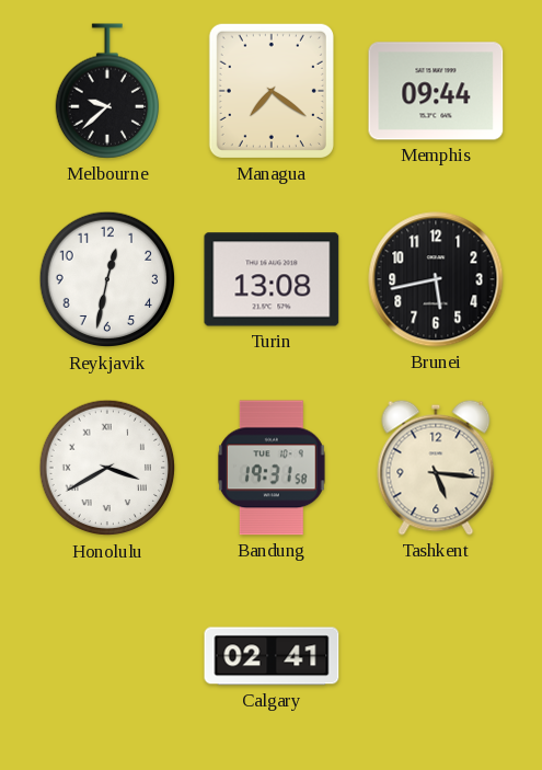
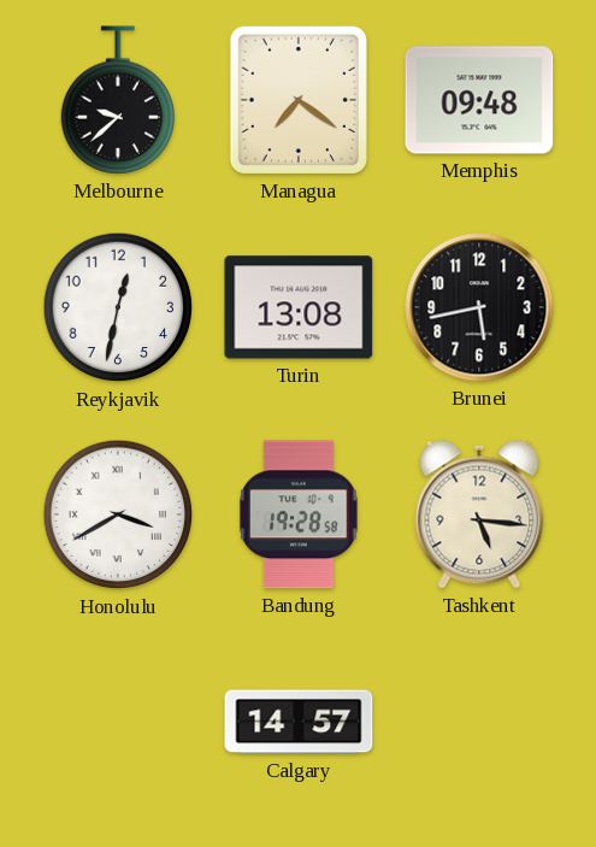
Memphis: 09:44 -> 09:48
Bandung: 19:31 -> 19:28
Calgary: 02:41 -> 14:57
